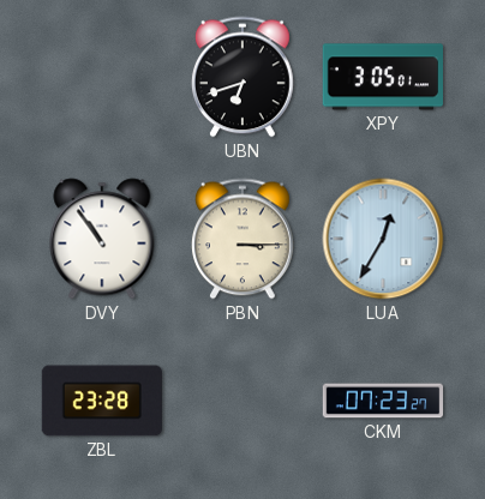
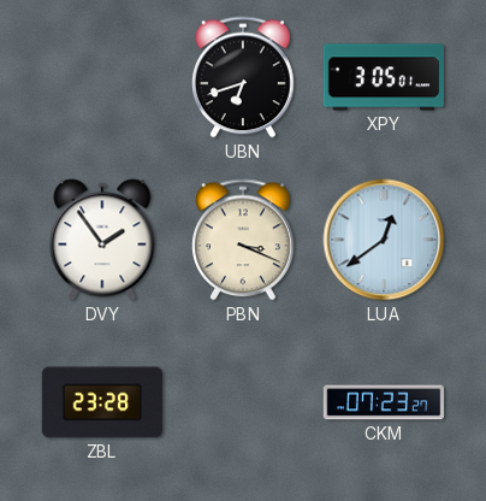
DVY: 10:54 -> 1:54
PBN: 3:15 -> 3:19
LUA: 12:35 -> 12:39
